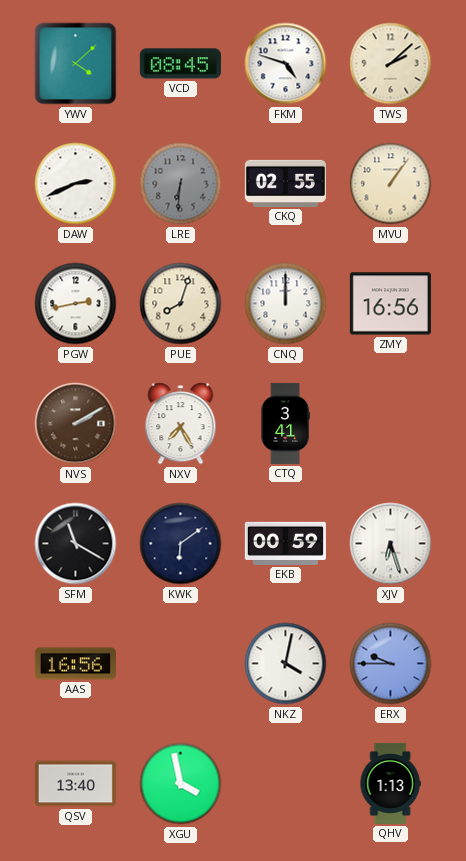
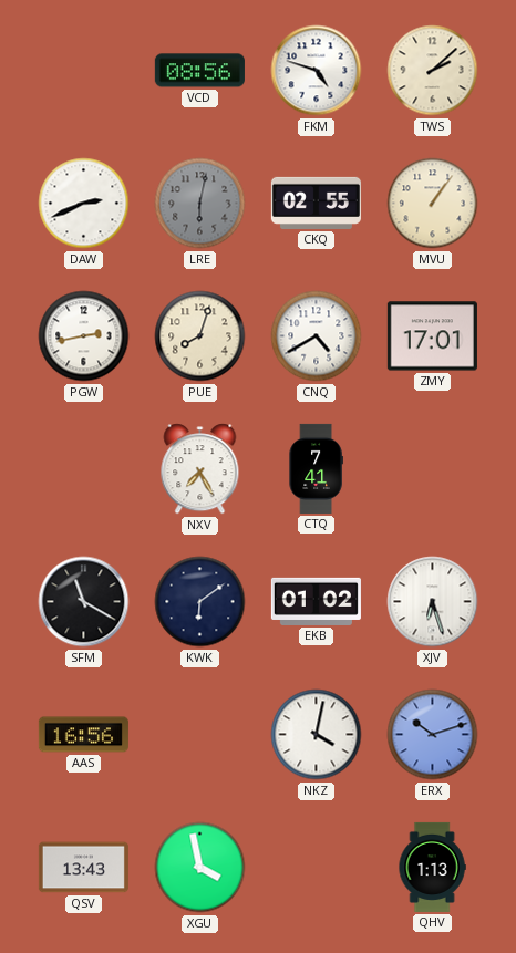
YWV: 4:08 -> none
VCD: 08:45 -> 08:56
LRE: 6:31 -> 6:02
CNQ: 12:00 -> 4:40
ZMY: 16:56 -> 17:01
NVS: 2:10 -> none
CTQ: 3:41 -> 7:41
EKB: 00:59 -> 01:02
ERX: 9:45 -> 10:12
QSV: 13:40 -> 13:43
